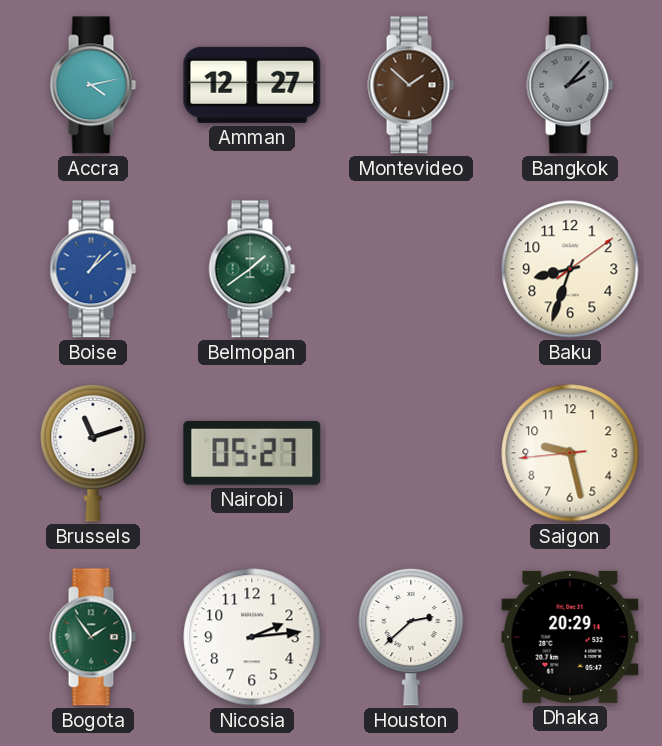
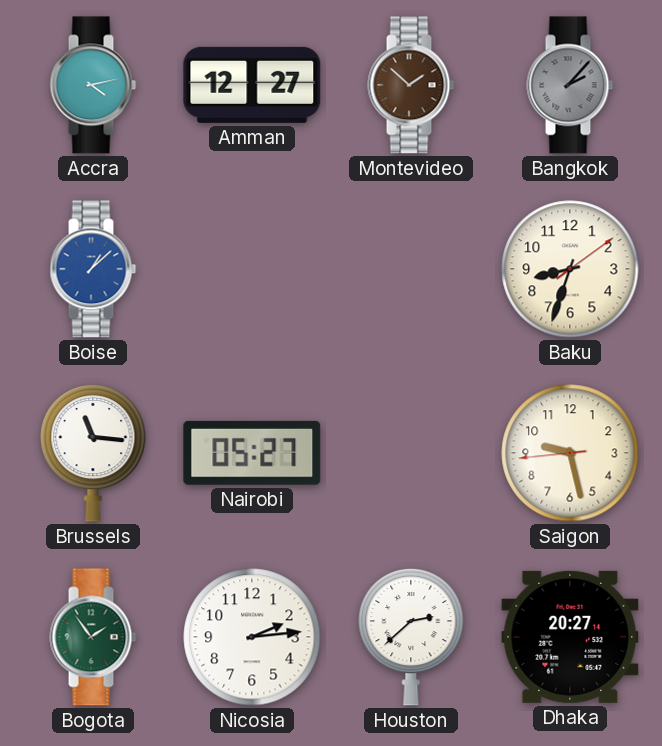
Belmopan: 1:39 -> none
Brussels: 11:12 -> 11:16
Dhaka: 20:29 -> 20:27
